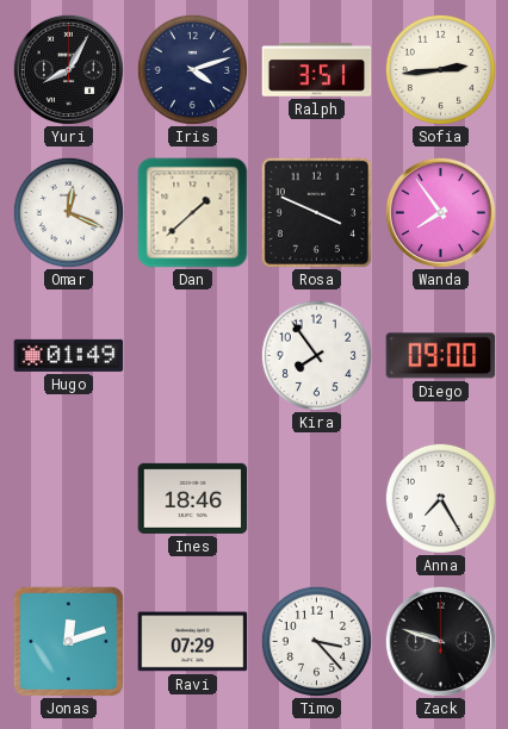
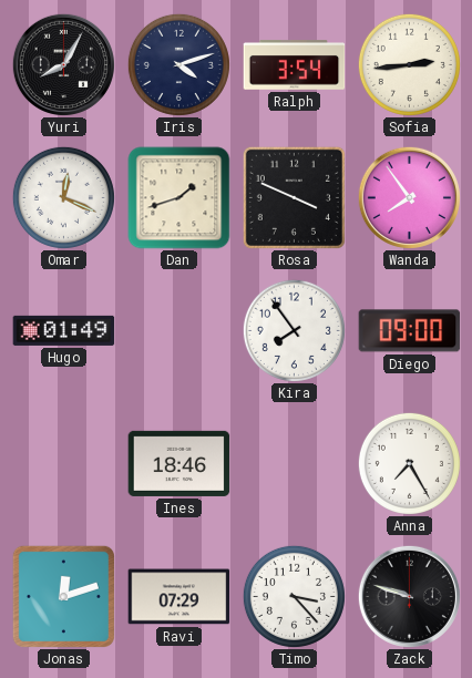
Ralph: 3:51 -> 3:54
Dan: 1:38 -> 1:42
